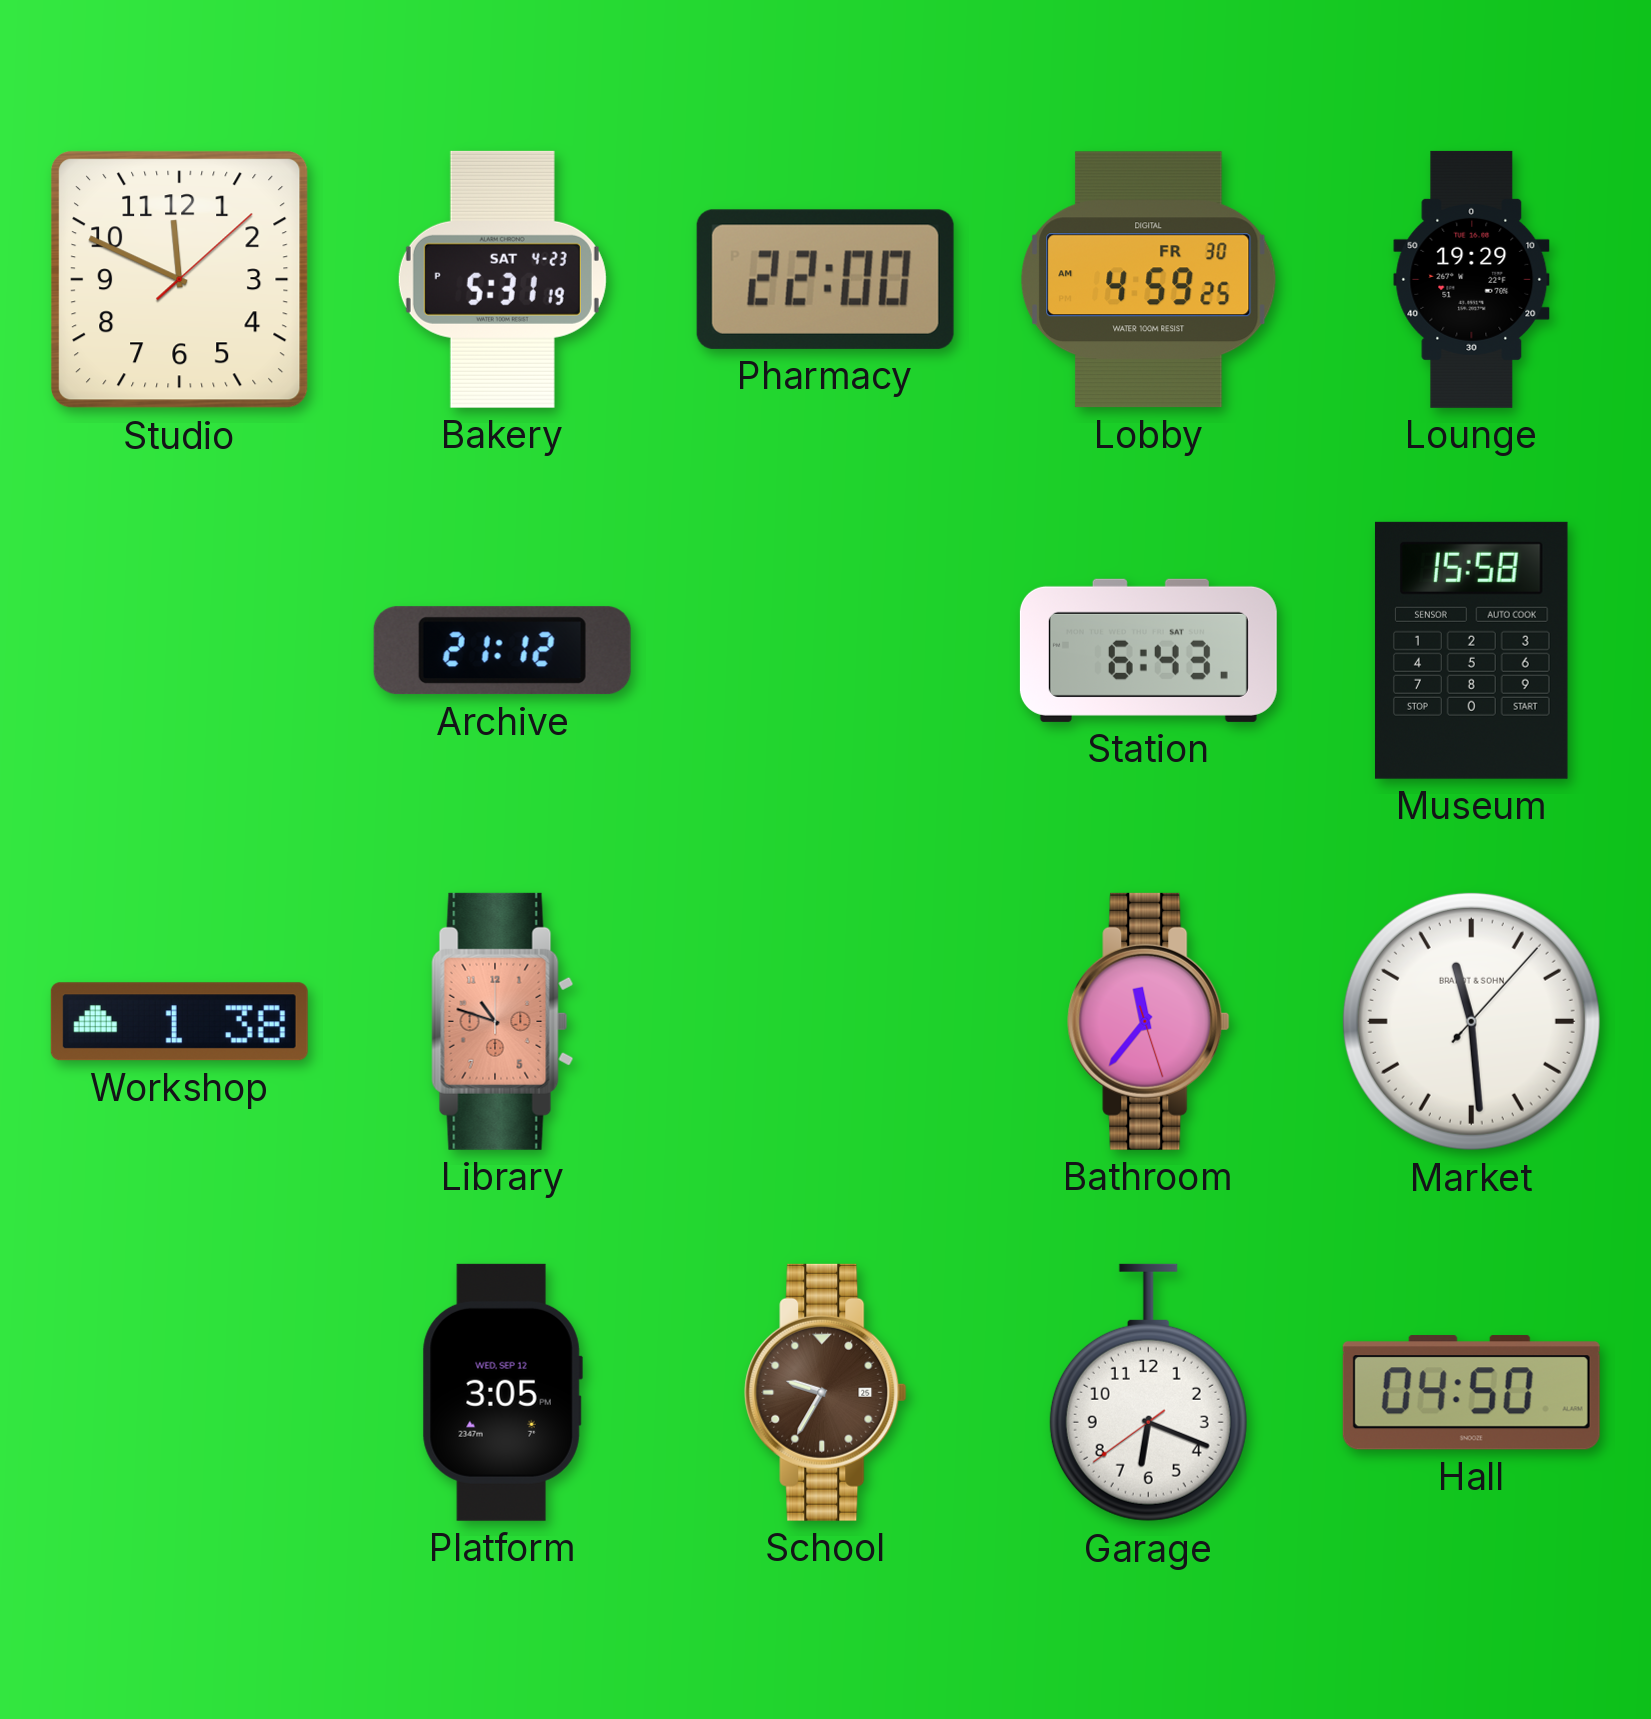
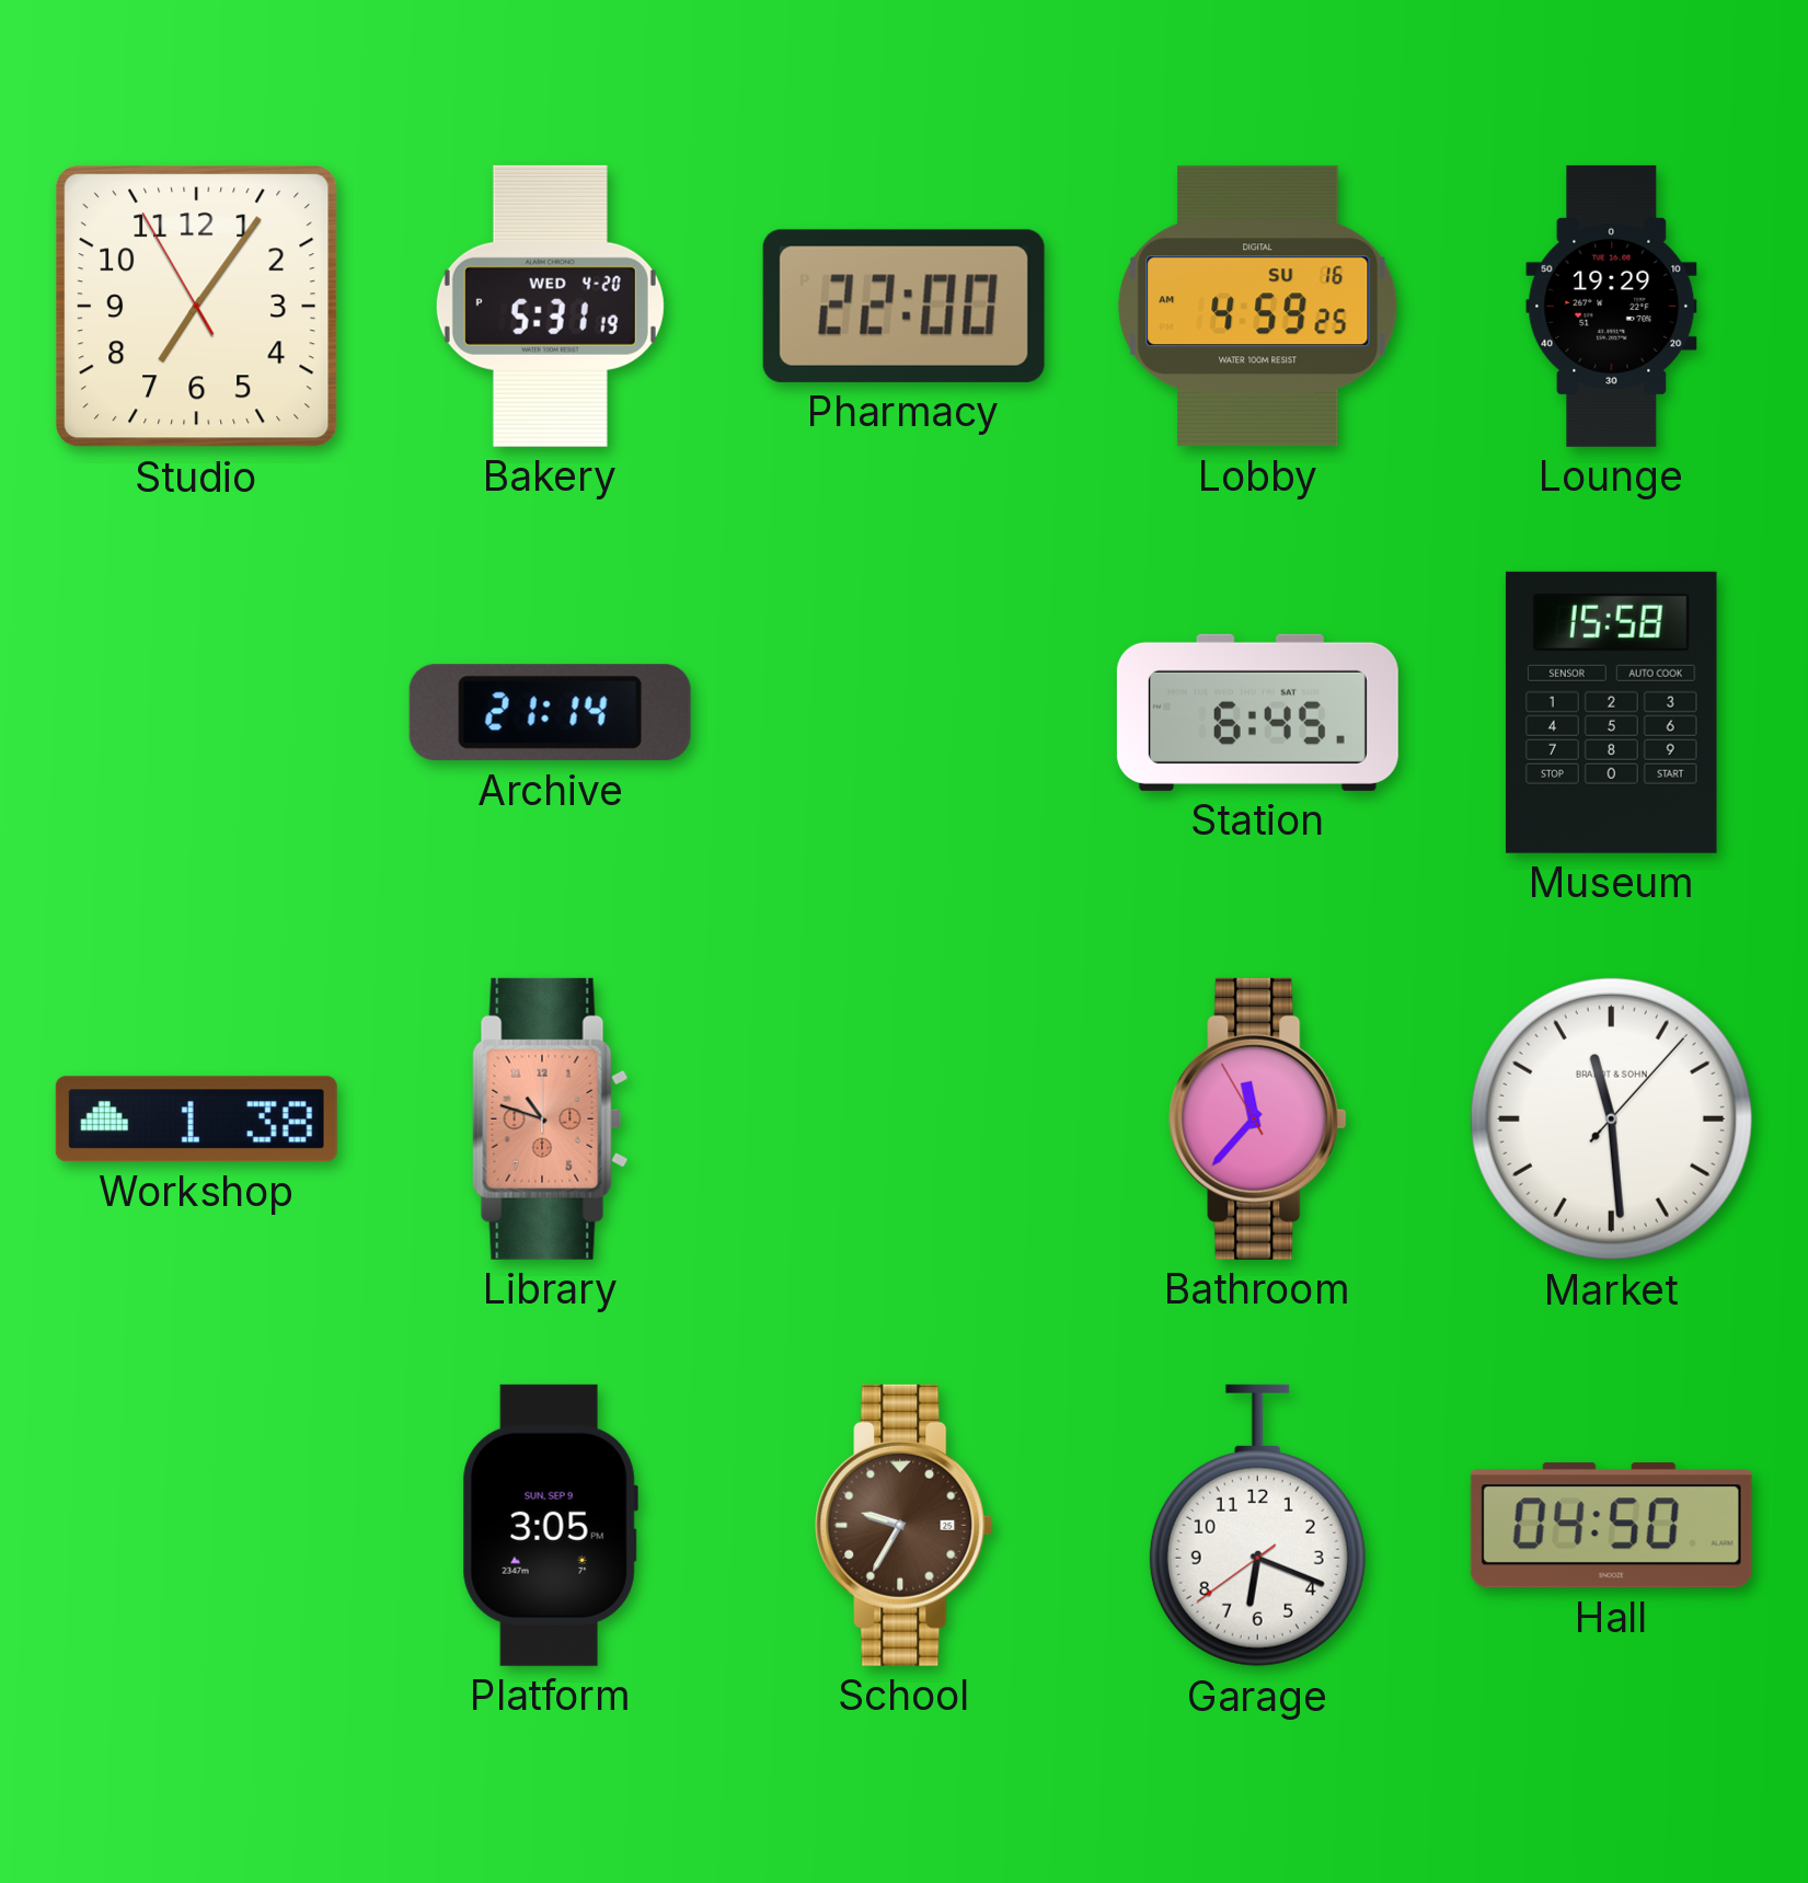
Studio: 11:49 -> 7:05
Bakery date: SAT 4-23 -> WED 4-20
Lobby date: FR 30 -> SU 16
Archive: 21:12 -> 21:14
Station: 6:43 -> 6:45
Bathroom: 11:36:27 -> 11:36:55
Platform date: WED, SEP 12 -> SUN, SEP 9
